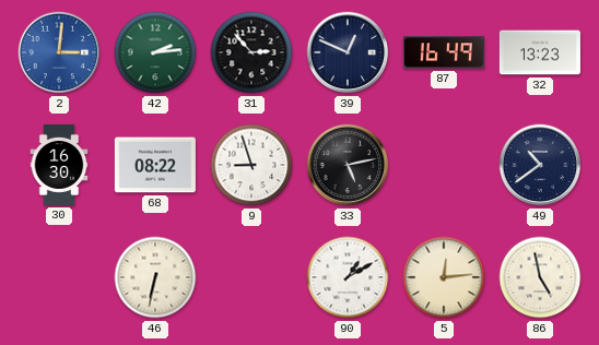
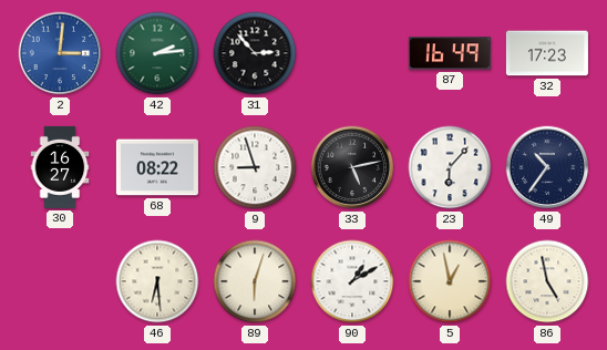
39: 12:49 -> none
32: 13:23 -> 17:23
30: 16:30 -> 16:27
23: none -> 6:07
49: 10:39 -> 10:36
46: 6:32 -> 6:29
89: none -> 6:03
5: 12:14 -> 12:58
